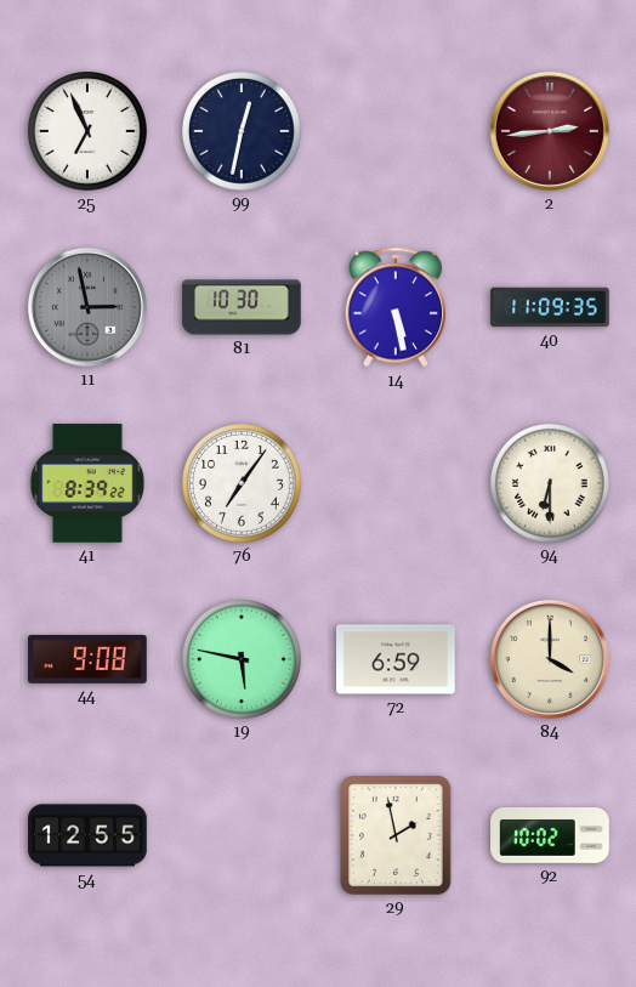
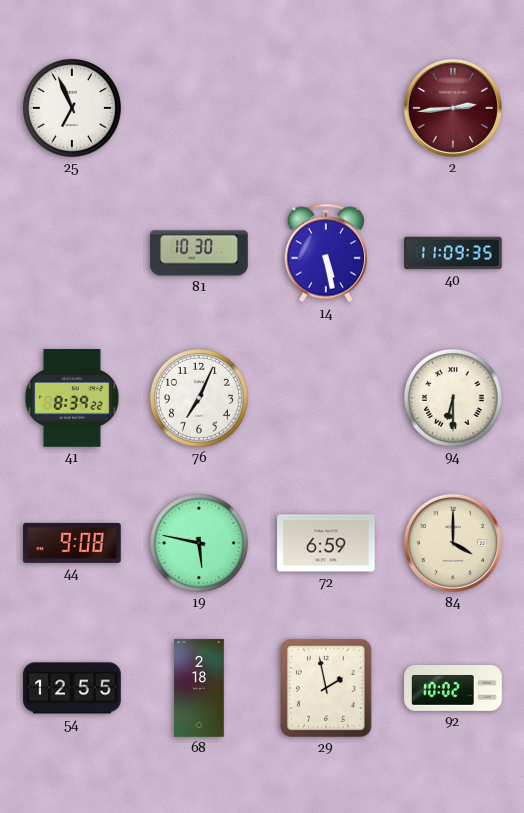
99: 12:32 -> none
11: 2:58 -> none
76: 7:06 -> 7:04
68: none -> 2:18
